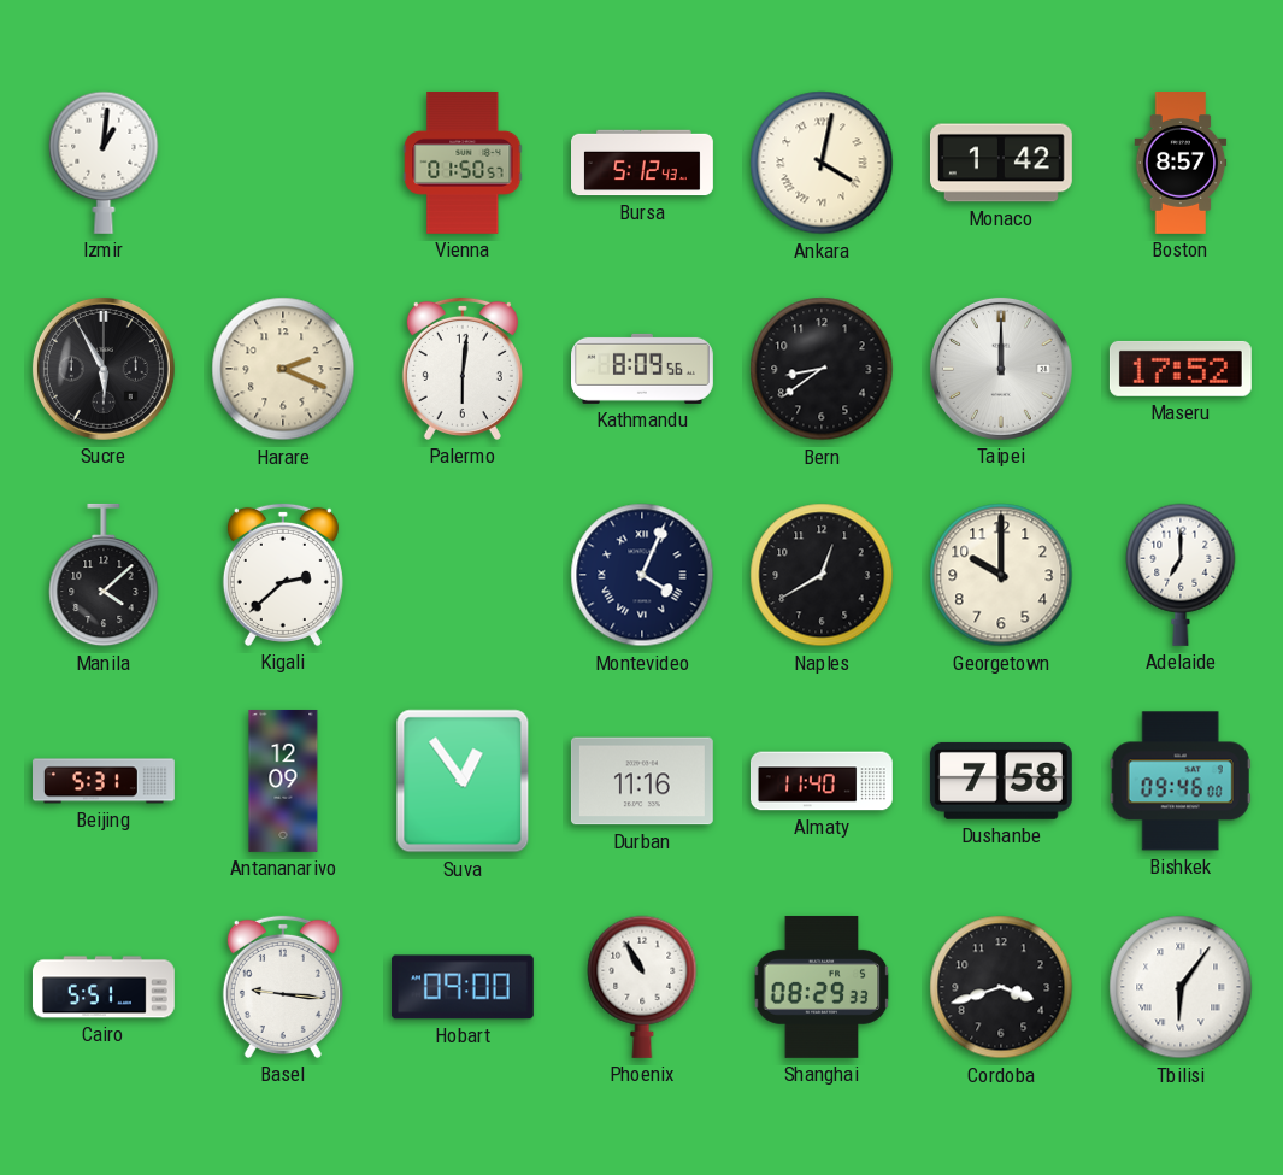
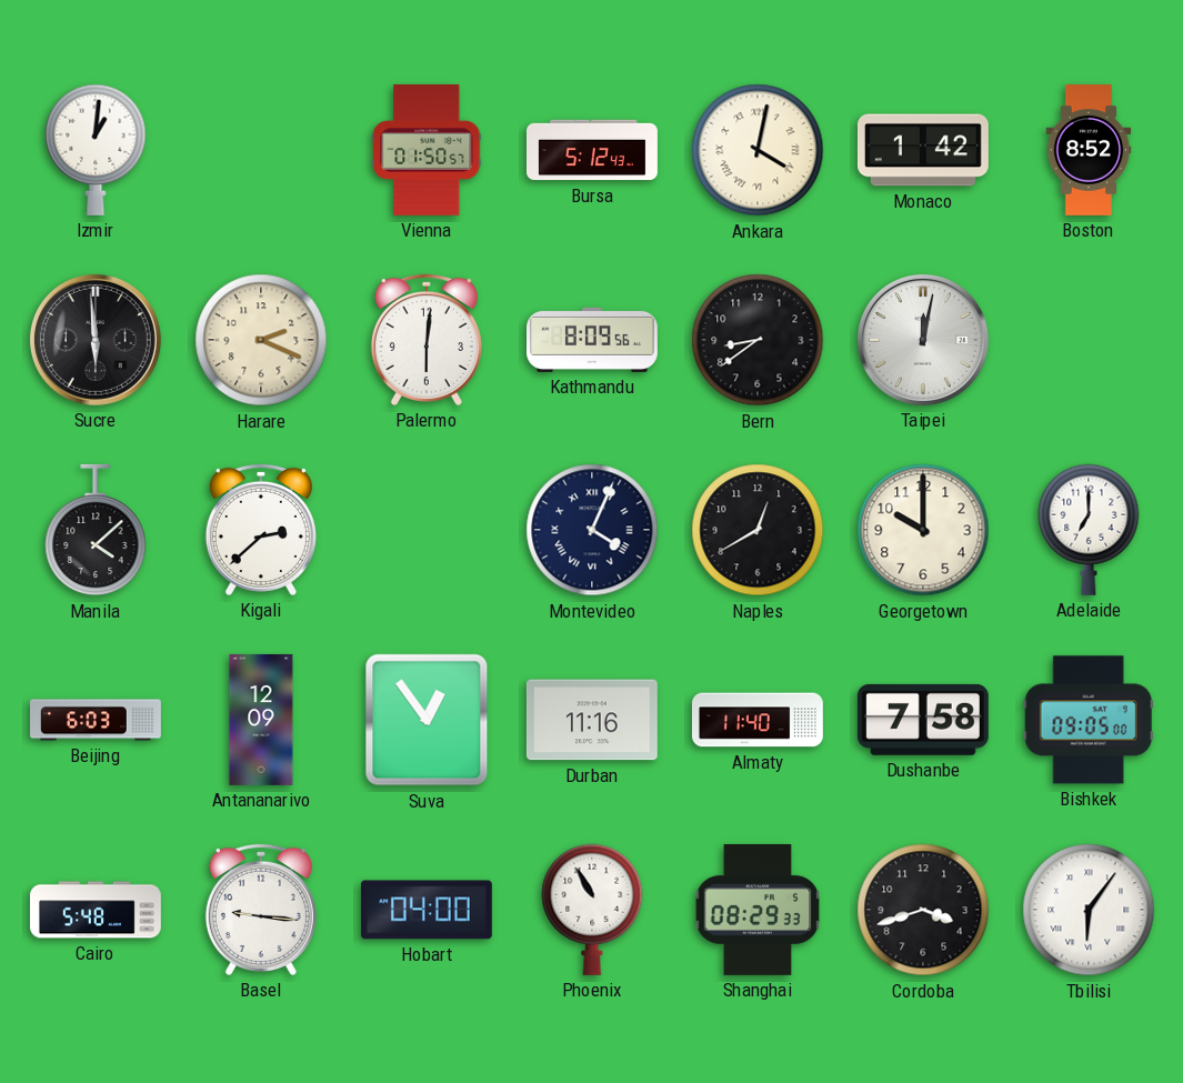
Boston: 8:57 -> 8:52
Sucre: 5:55 -> 5:59
Taipei: 12:00 -> 12:02
Maseru: 17:52 -> none
Beijing: 5:31 -> 6:03
Bishkek: 09:46 -> 09:05
Cairo: 5:51 -> 5:48
Hobart: 09:00 -> 04:00
